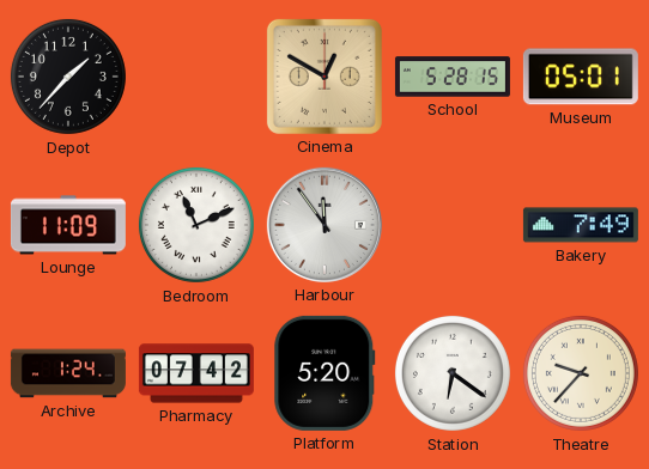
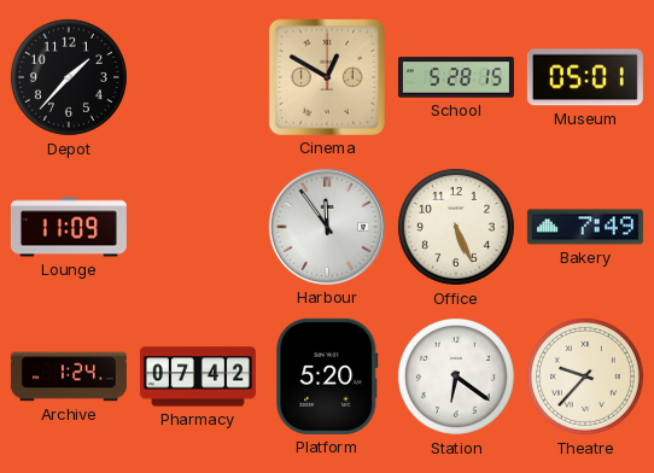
Bedroom: 11:11 -> none
Office: none -> 5:26
